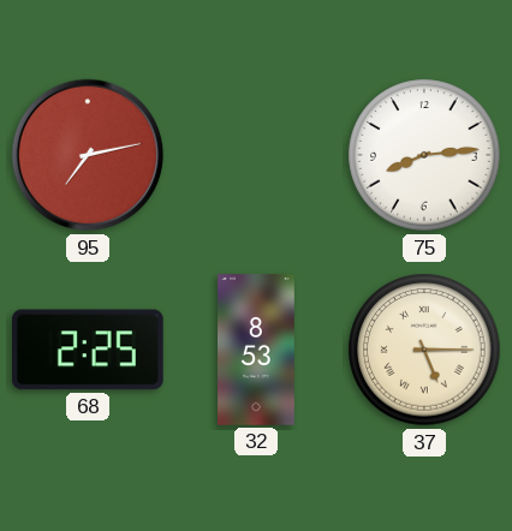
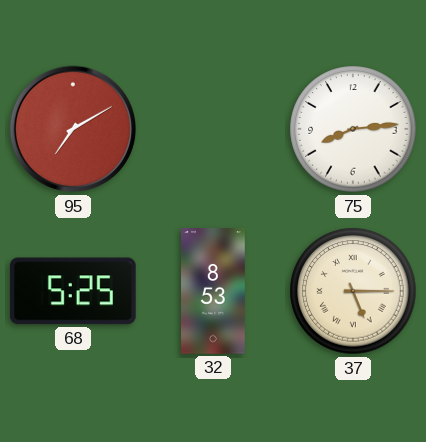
95: 7:13 -> 7:10
68: 2:25 -> 5:25
